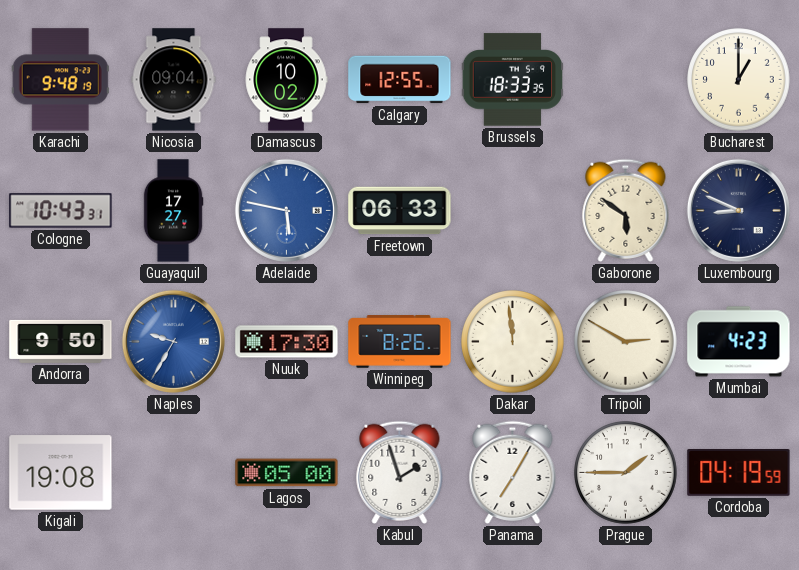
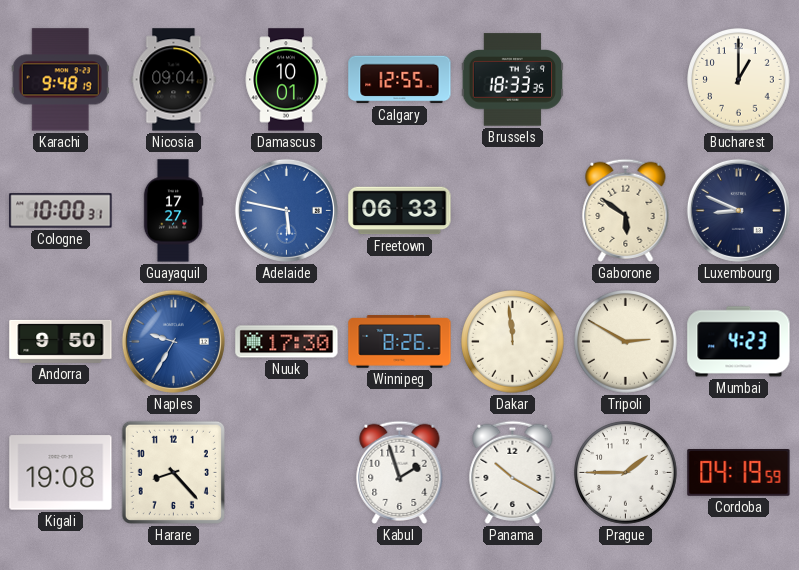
Damascus: 10:02 -> 10:01
Cologne: 10:43 -> 10:00
Harare: none -> 8:23
Lagos: 05:00 -> none
Panama: 7:05 -> 10:20
